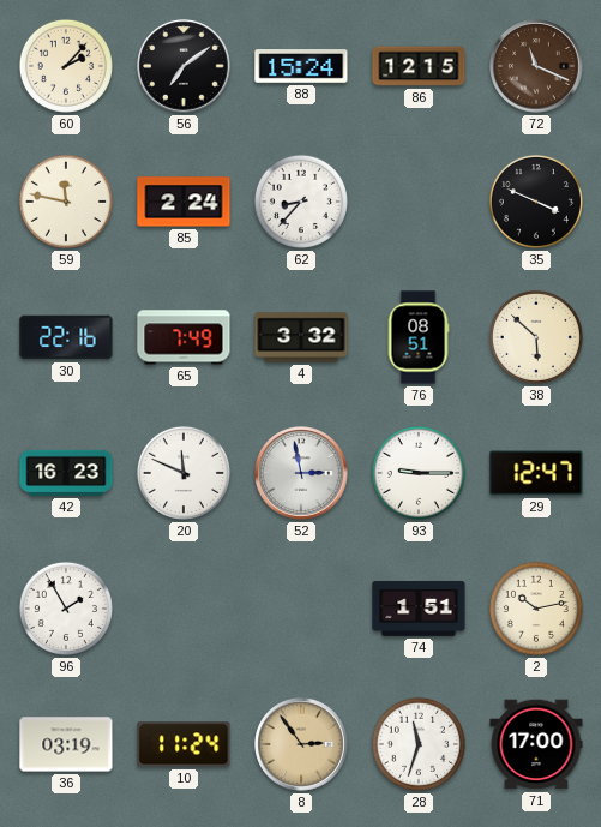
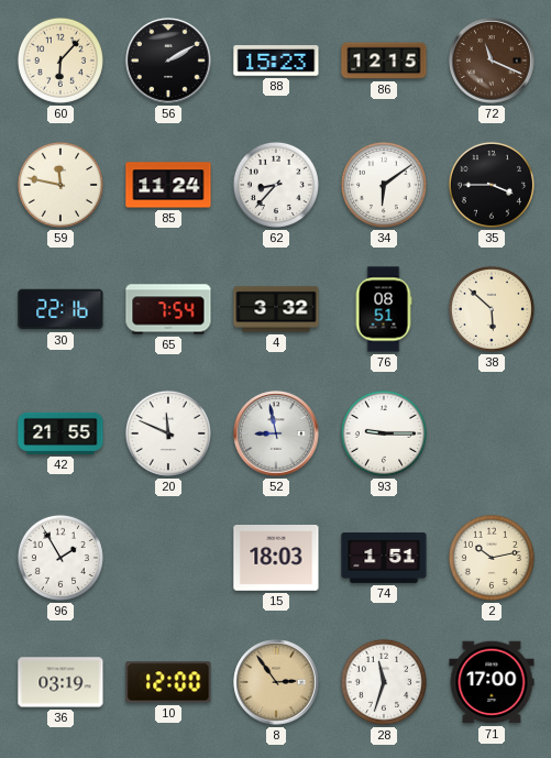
60: 2:07 -> 6:07
56: 7:09 -> 2:10
88: 15:24 -> 15:23
85: 2:24 -> 11:24
34: none -> 6:09
35: 3:49 -> 3:45
65: 7:49 -> 7:54
42: 16:23 -> 21:55
52: 2:58 -> 8:58
29: 12:47 -> none
15: none -> 18:03
10: 11:24 -> 12:00
